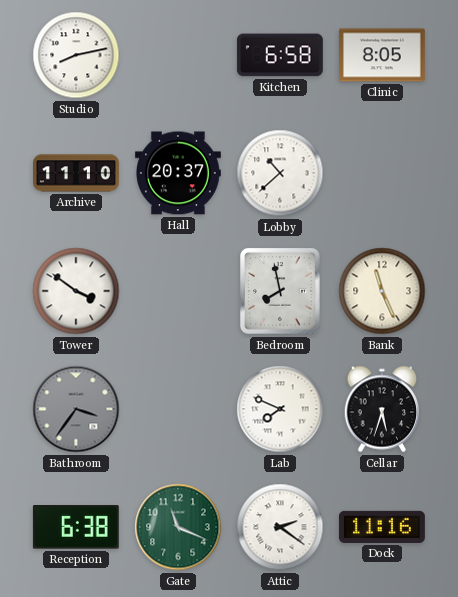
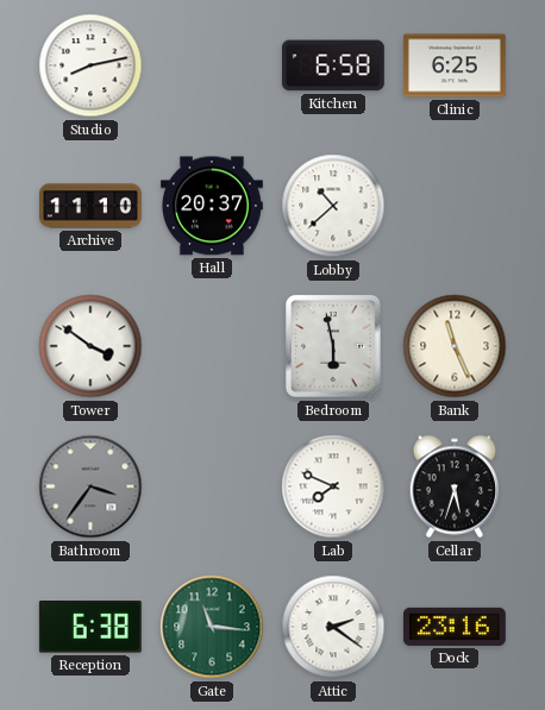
Clinic: 8:05 -> 6:25
Bedroom: 7:58 -> 5:58
Gate: 11:19 -> 11:16
Dock: 11:16 -> 23:16
